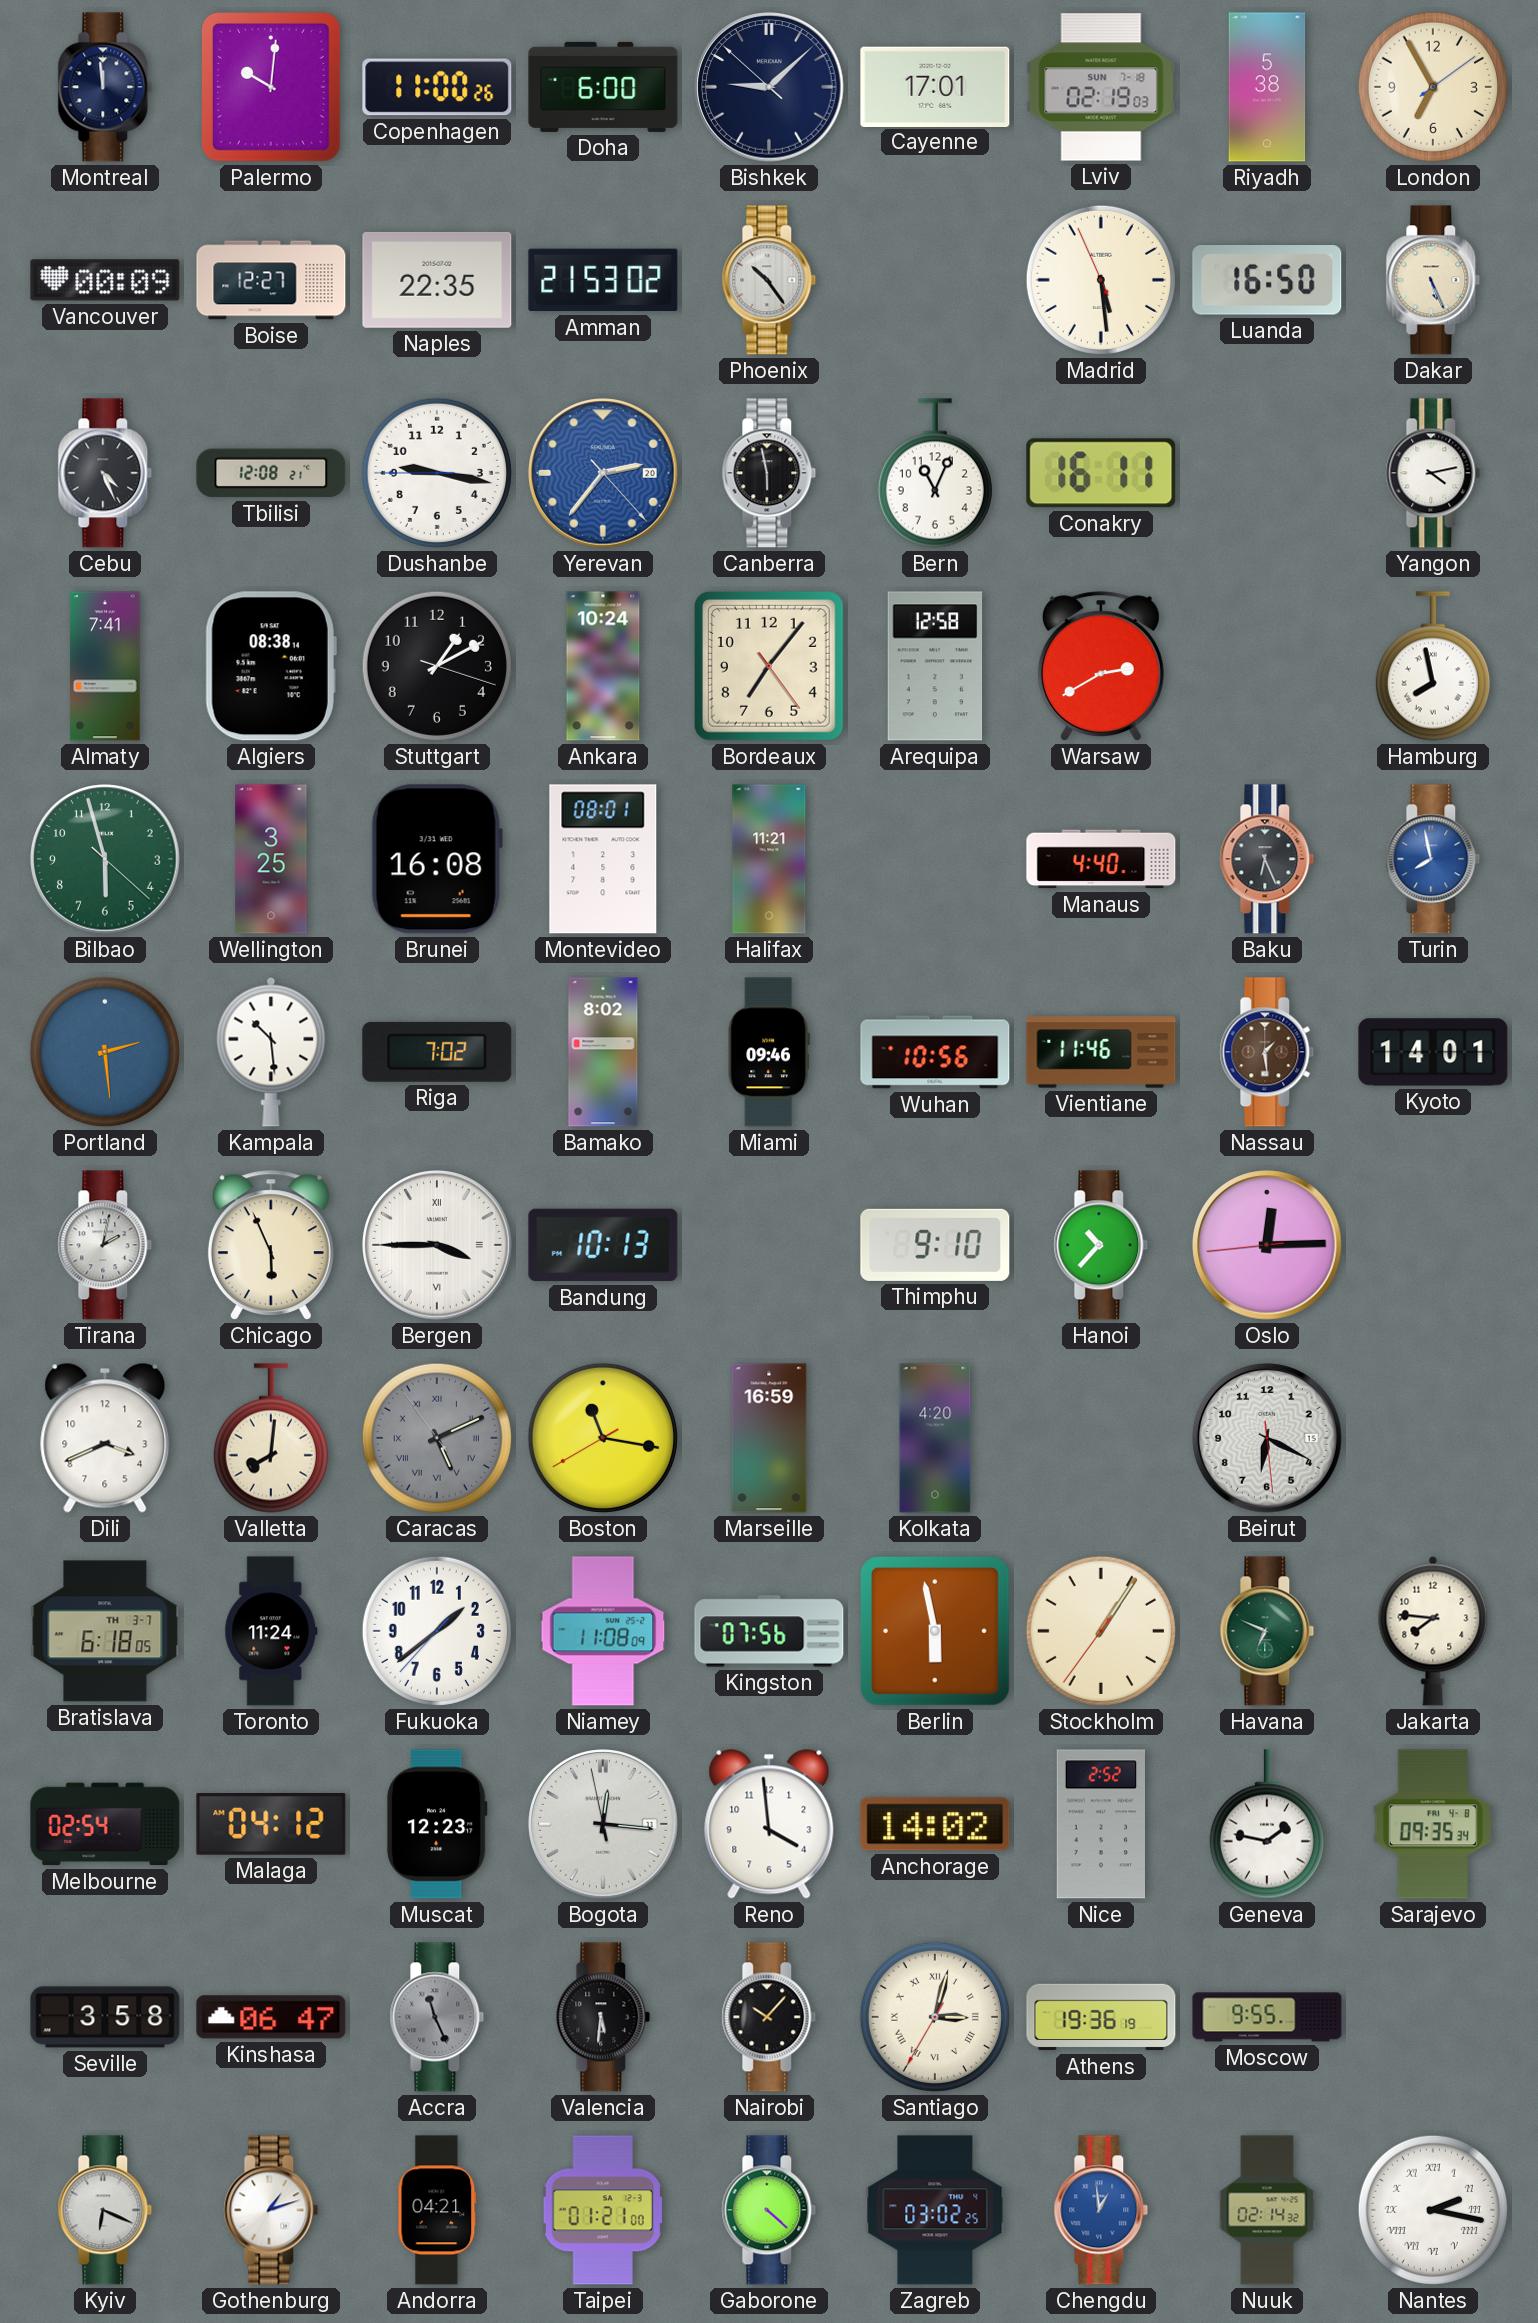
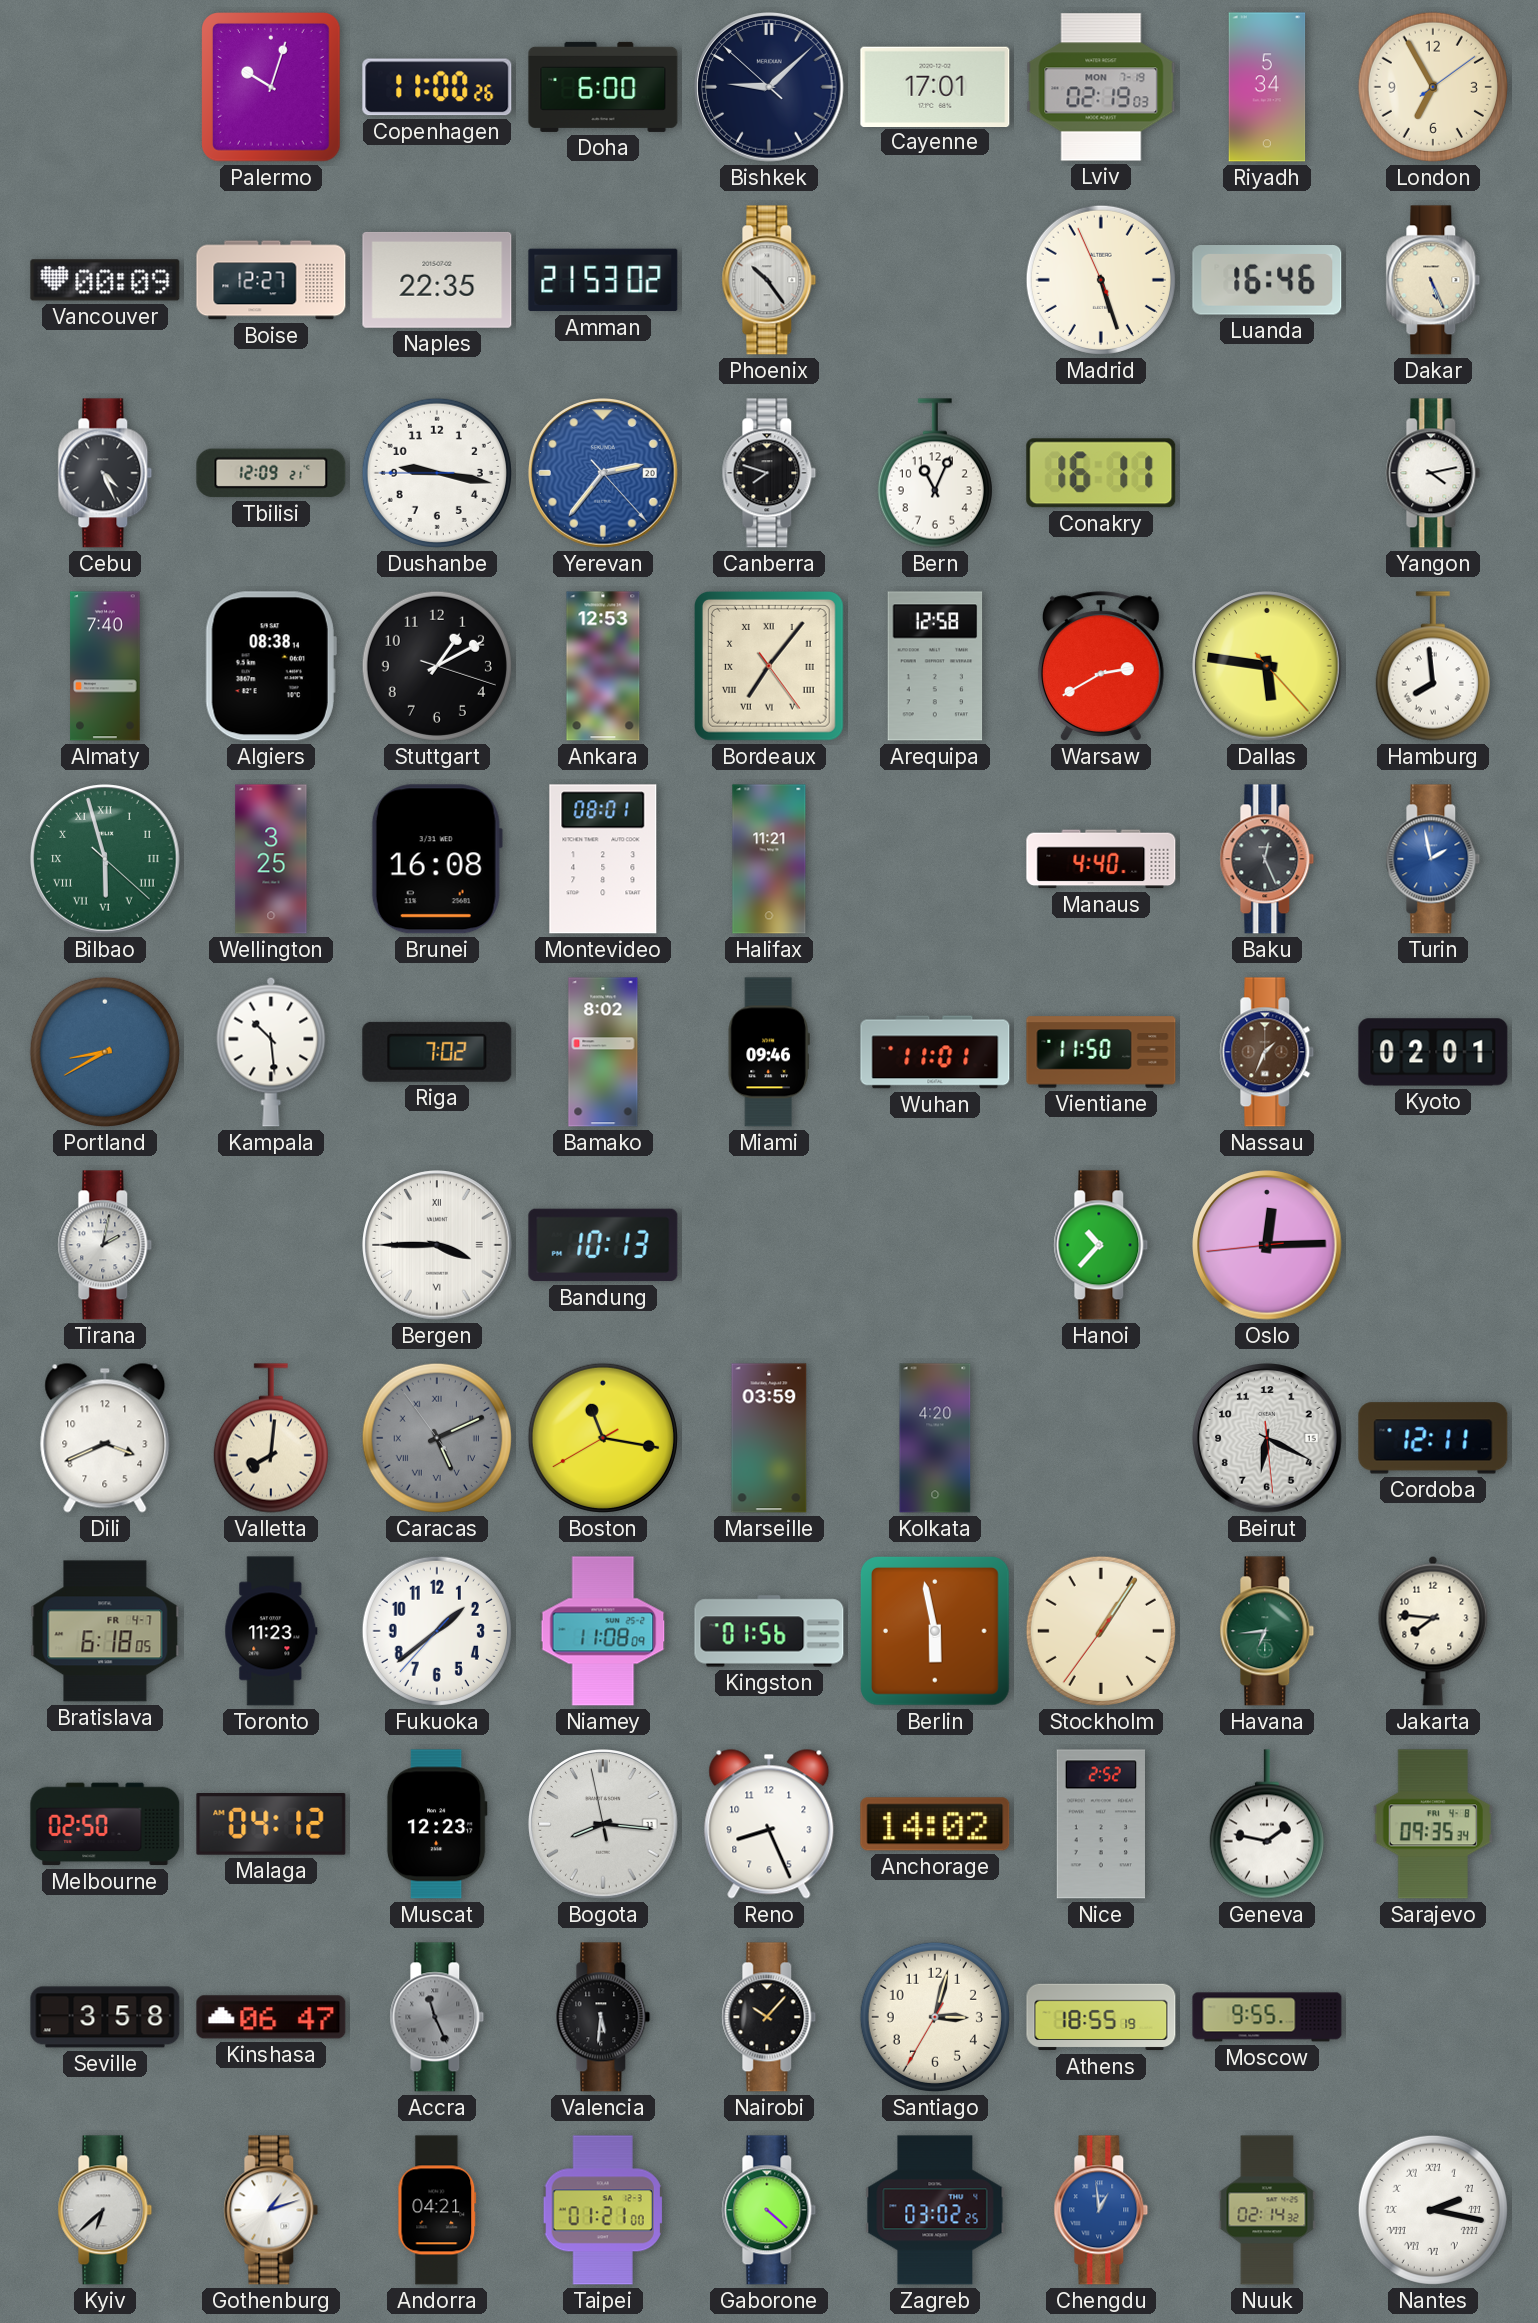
Montreal: 11:59 -> none
Palermo: 10:01 -> 10:03
Lviv date: SUN 7-18 -> MON 7-19
Riyadh: 5:38 -> 5:34
Madrid: 5:28 -> 5:26
Luanda: 16:50 -> 16:46
Tbilisi: 12:08 -> 12:09
Canberra: 5:58 -> 7:48
Almaty: 7:41 -> 7:40
Ankara: 10:24 -> 12:53
Bordeaux numerals: Arabic -> Roman
Dallas: none -> 5:46
Hamburg: 7:58 -> 7:59
Bilbao numerals: Arabic -> Roman
Baku: 6:26 -> 12:26
Turin: 7:58 -> 1:58
Portland: 2:29 -> 8:40
Wuhan: 10:56 -> 11:01
Vientiane: 11:46 -> 11:50
Nassau: 1:29 -> 1:34
Kyoto: 14:01 -> 02:01
Chicago: 5:56 -> none
Thimphu: 9:10 -> none
Marseille: 16:59 -> 03:59
Cordoba: none -> 12:11
Bratislava date: TH 3-7 -> FR 4-7
Toronto: 11:24 -> 11:23
Kingston: 07:56 -> 01:56
Havana: 6:49 -> 6:44
Melbourne: 02:54 -> 02:50
Bogota: 12:15 -> 8:15
Reno: 3:59 -> 8:26
Santiago numerals: Roman -> Arabic
Athens: 19:36 -> 18:55
Kyiv: 6:19 -> 6:38
